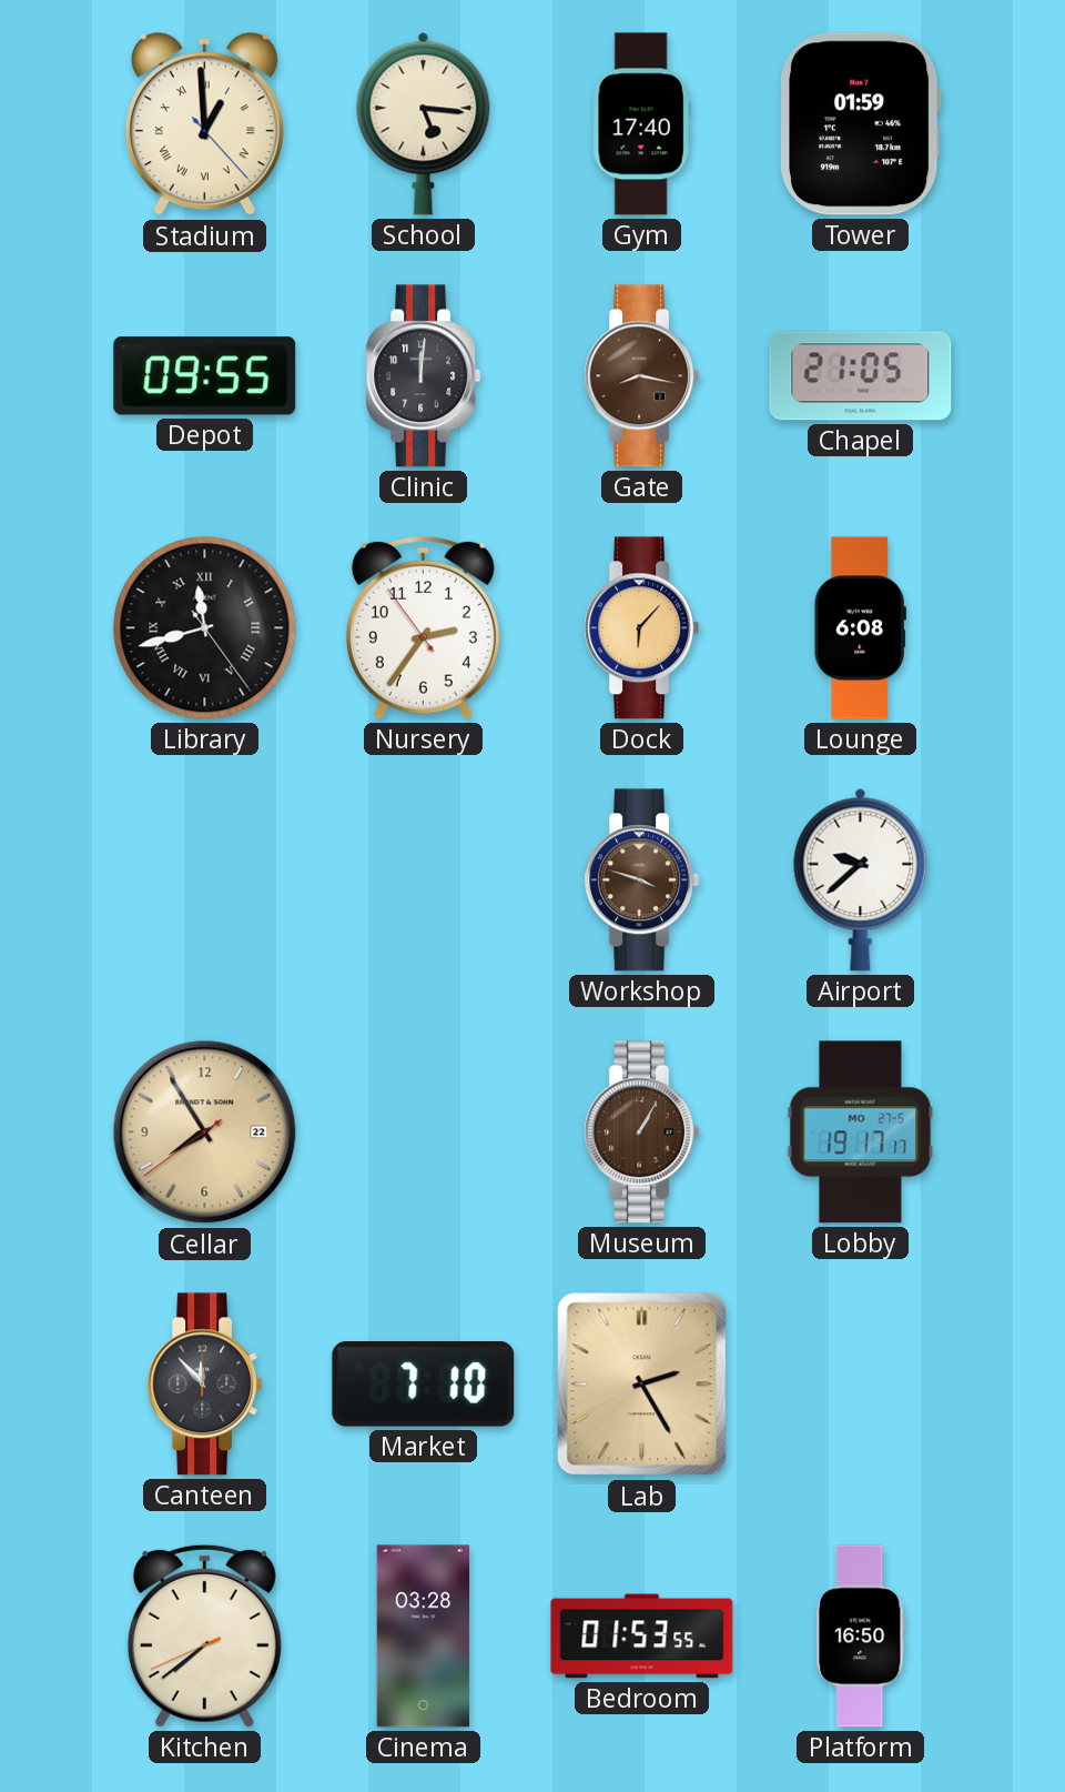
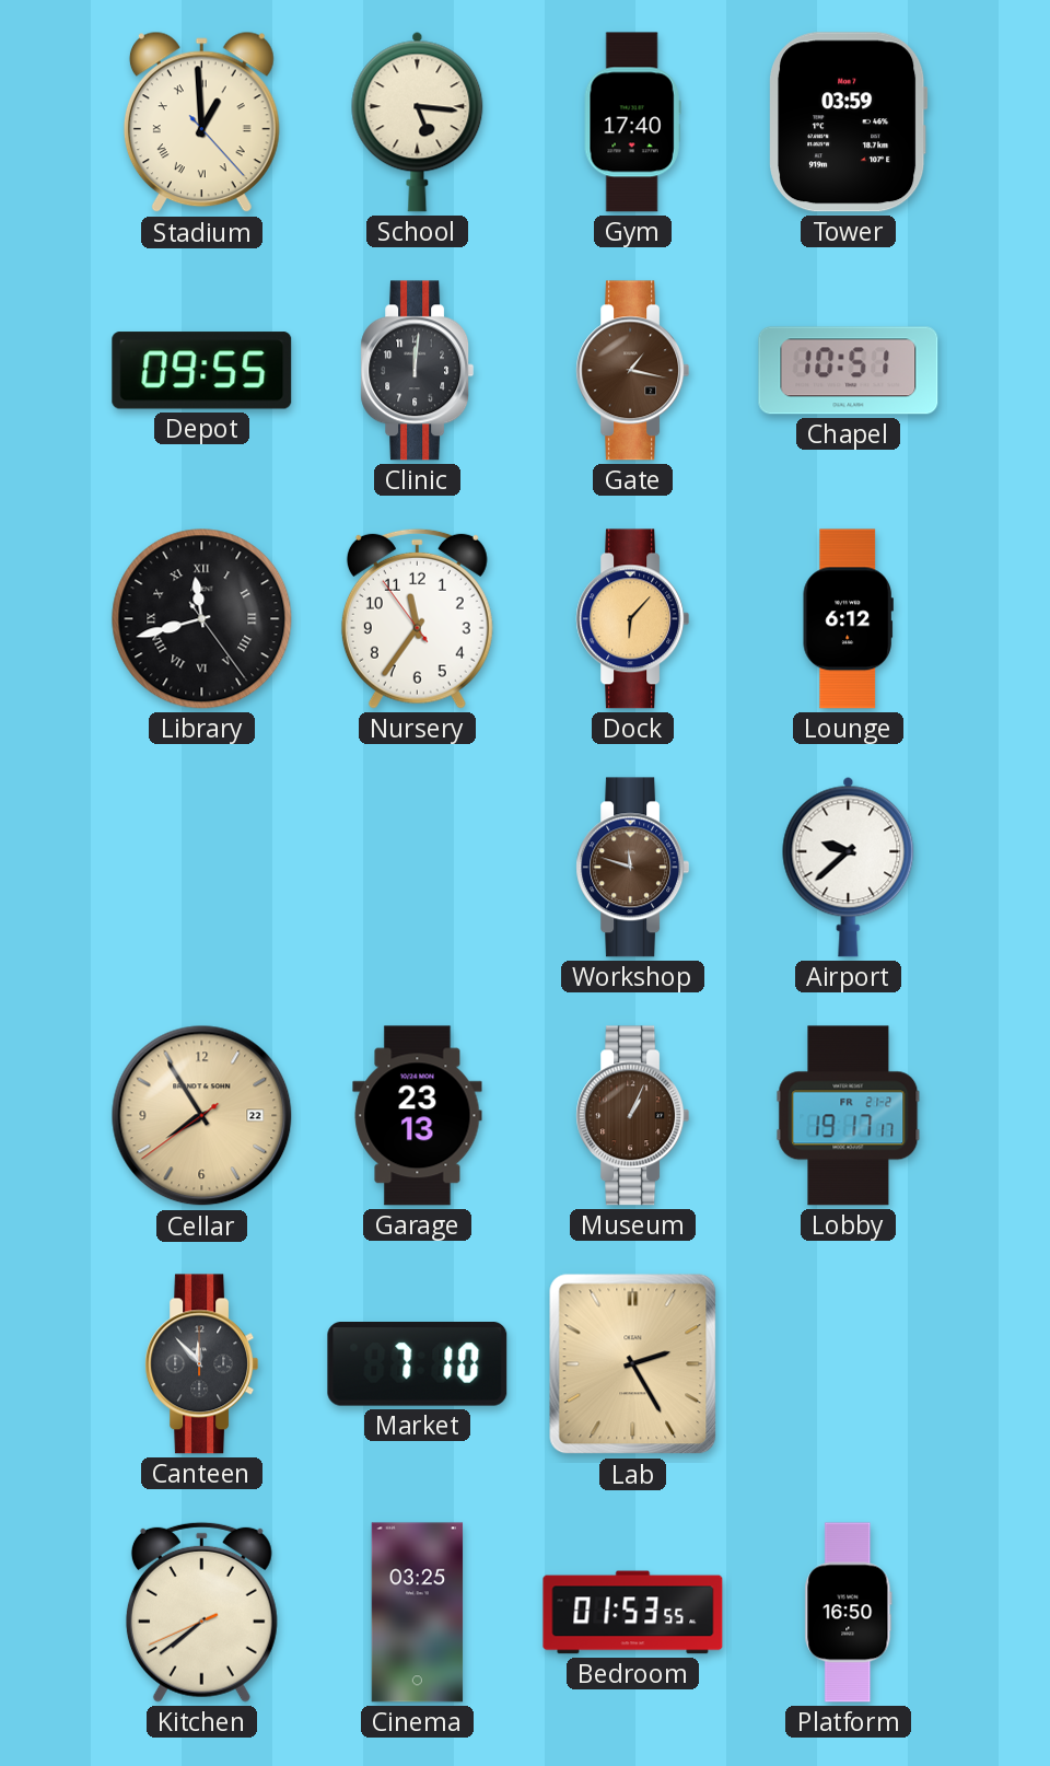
Tower: 01:59 -> 03:59
Gate: 8:17 -> 1:17
Chapel: 21:05 -> 10:51
Nursery: 2:35 -> 11:35
Lounge: 6:08 -> 6:12
Workshop: 3:48 -> 11:48
Garage: none -> 23:13
Museum: 1:05 -> 1:04
Lobby date: MO 27-5 -> FR 21-2
Cinema: 03:28 -> 03:25
